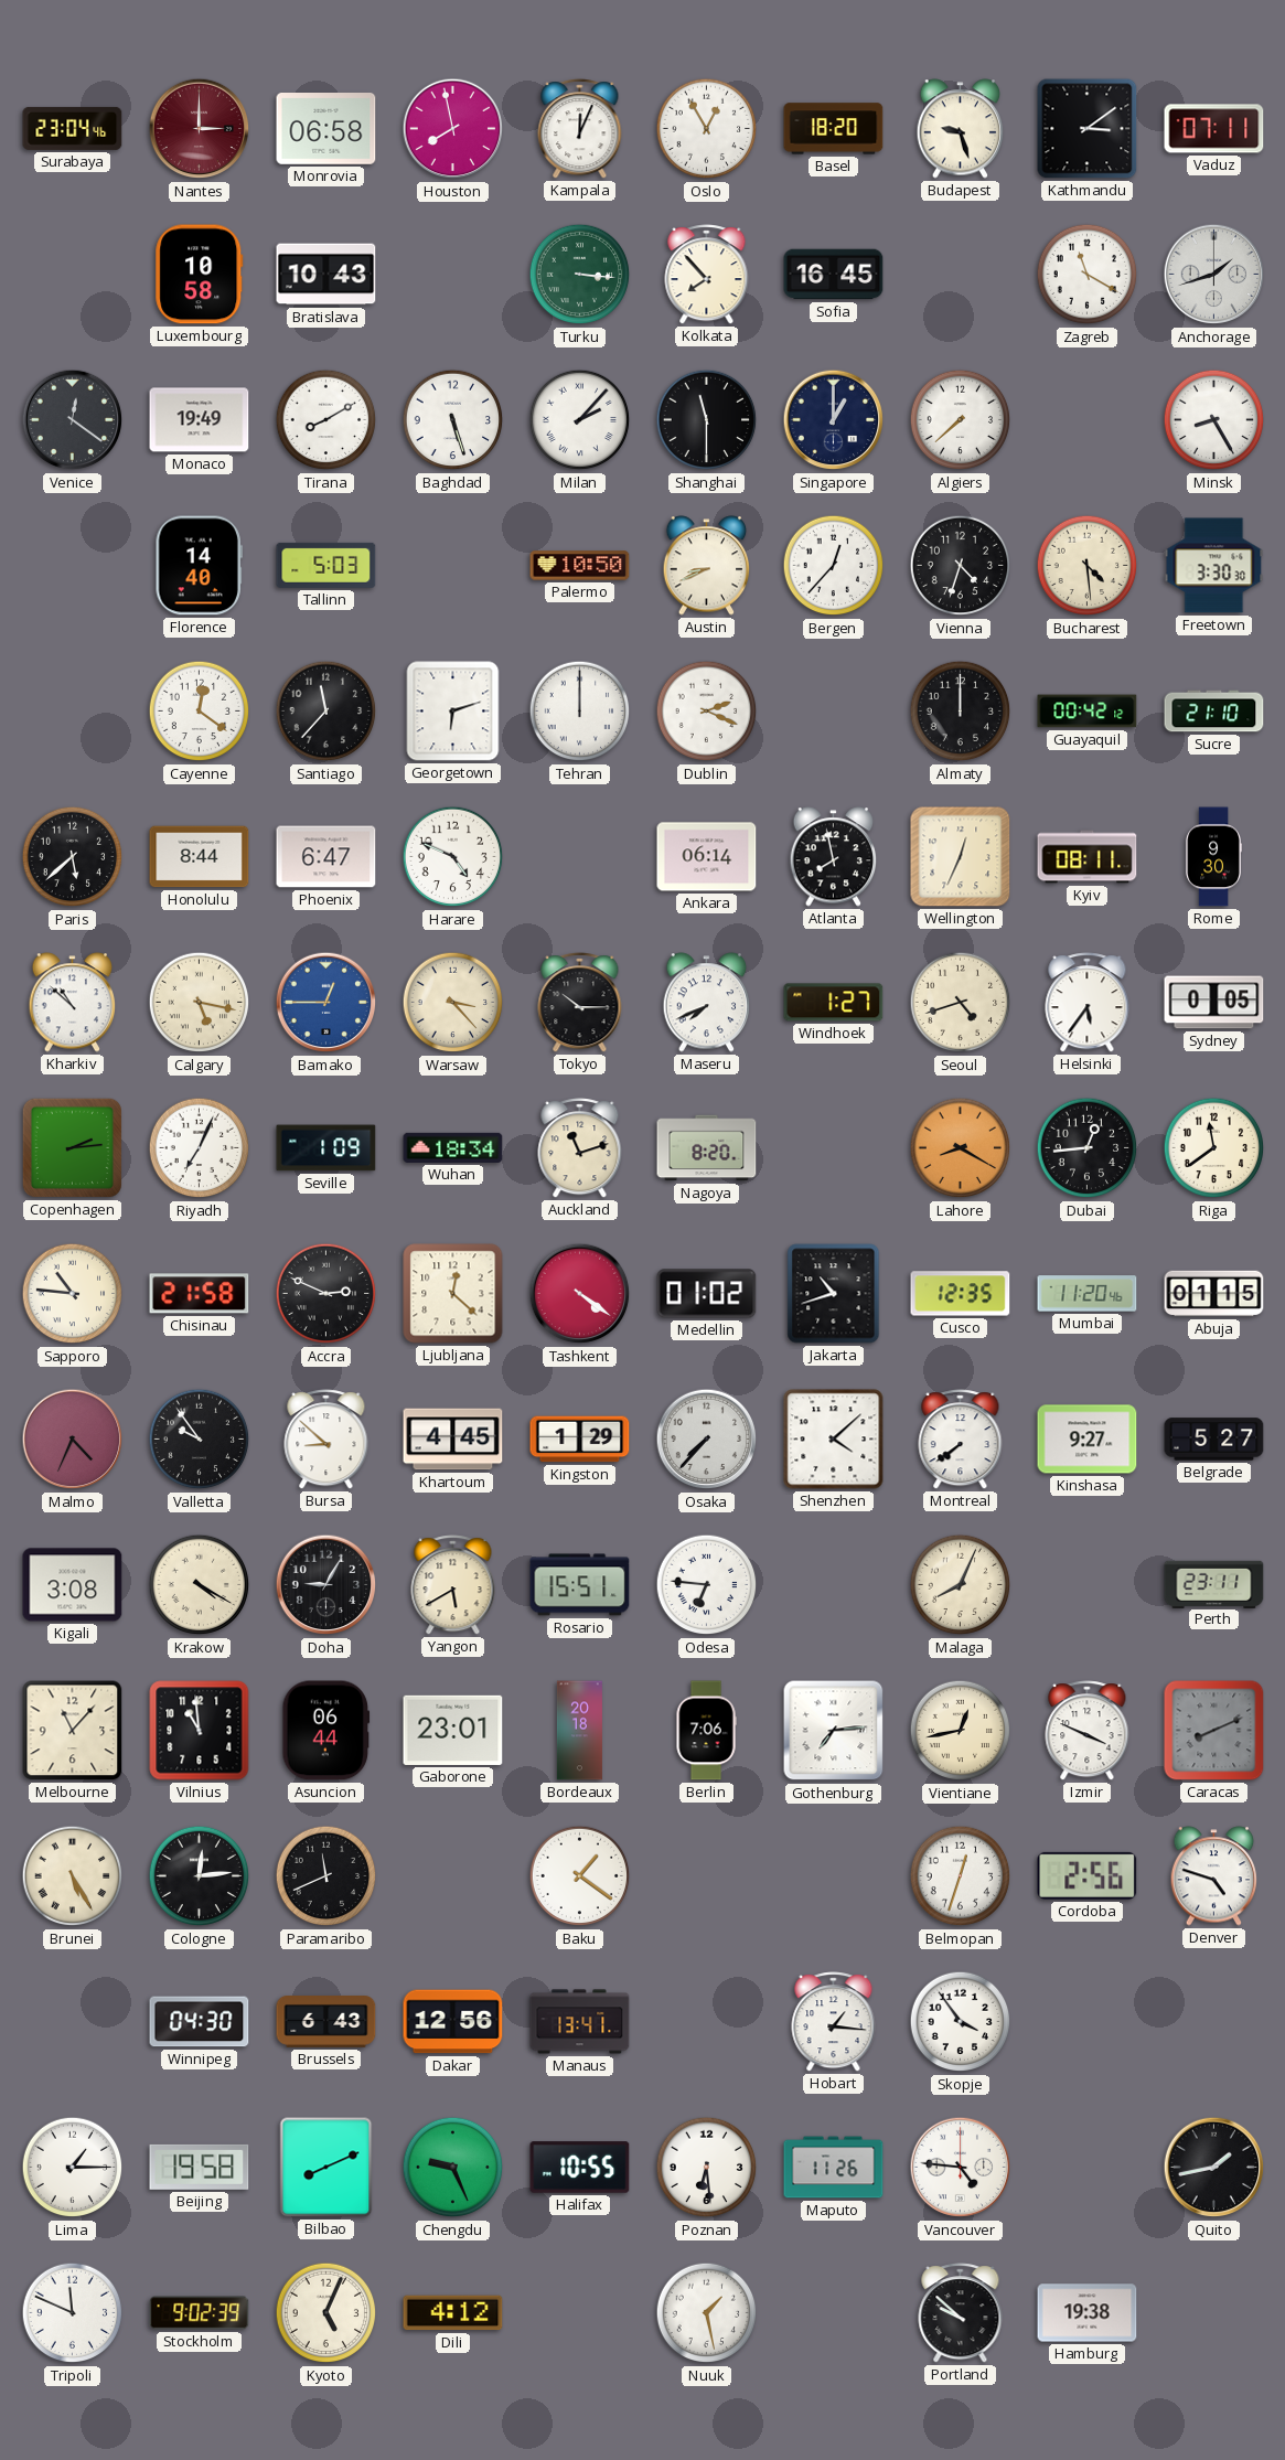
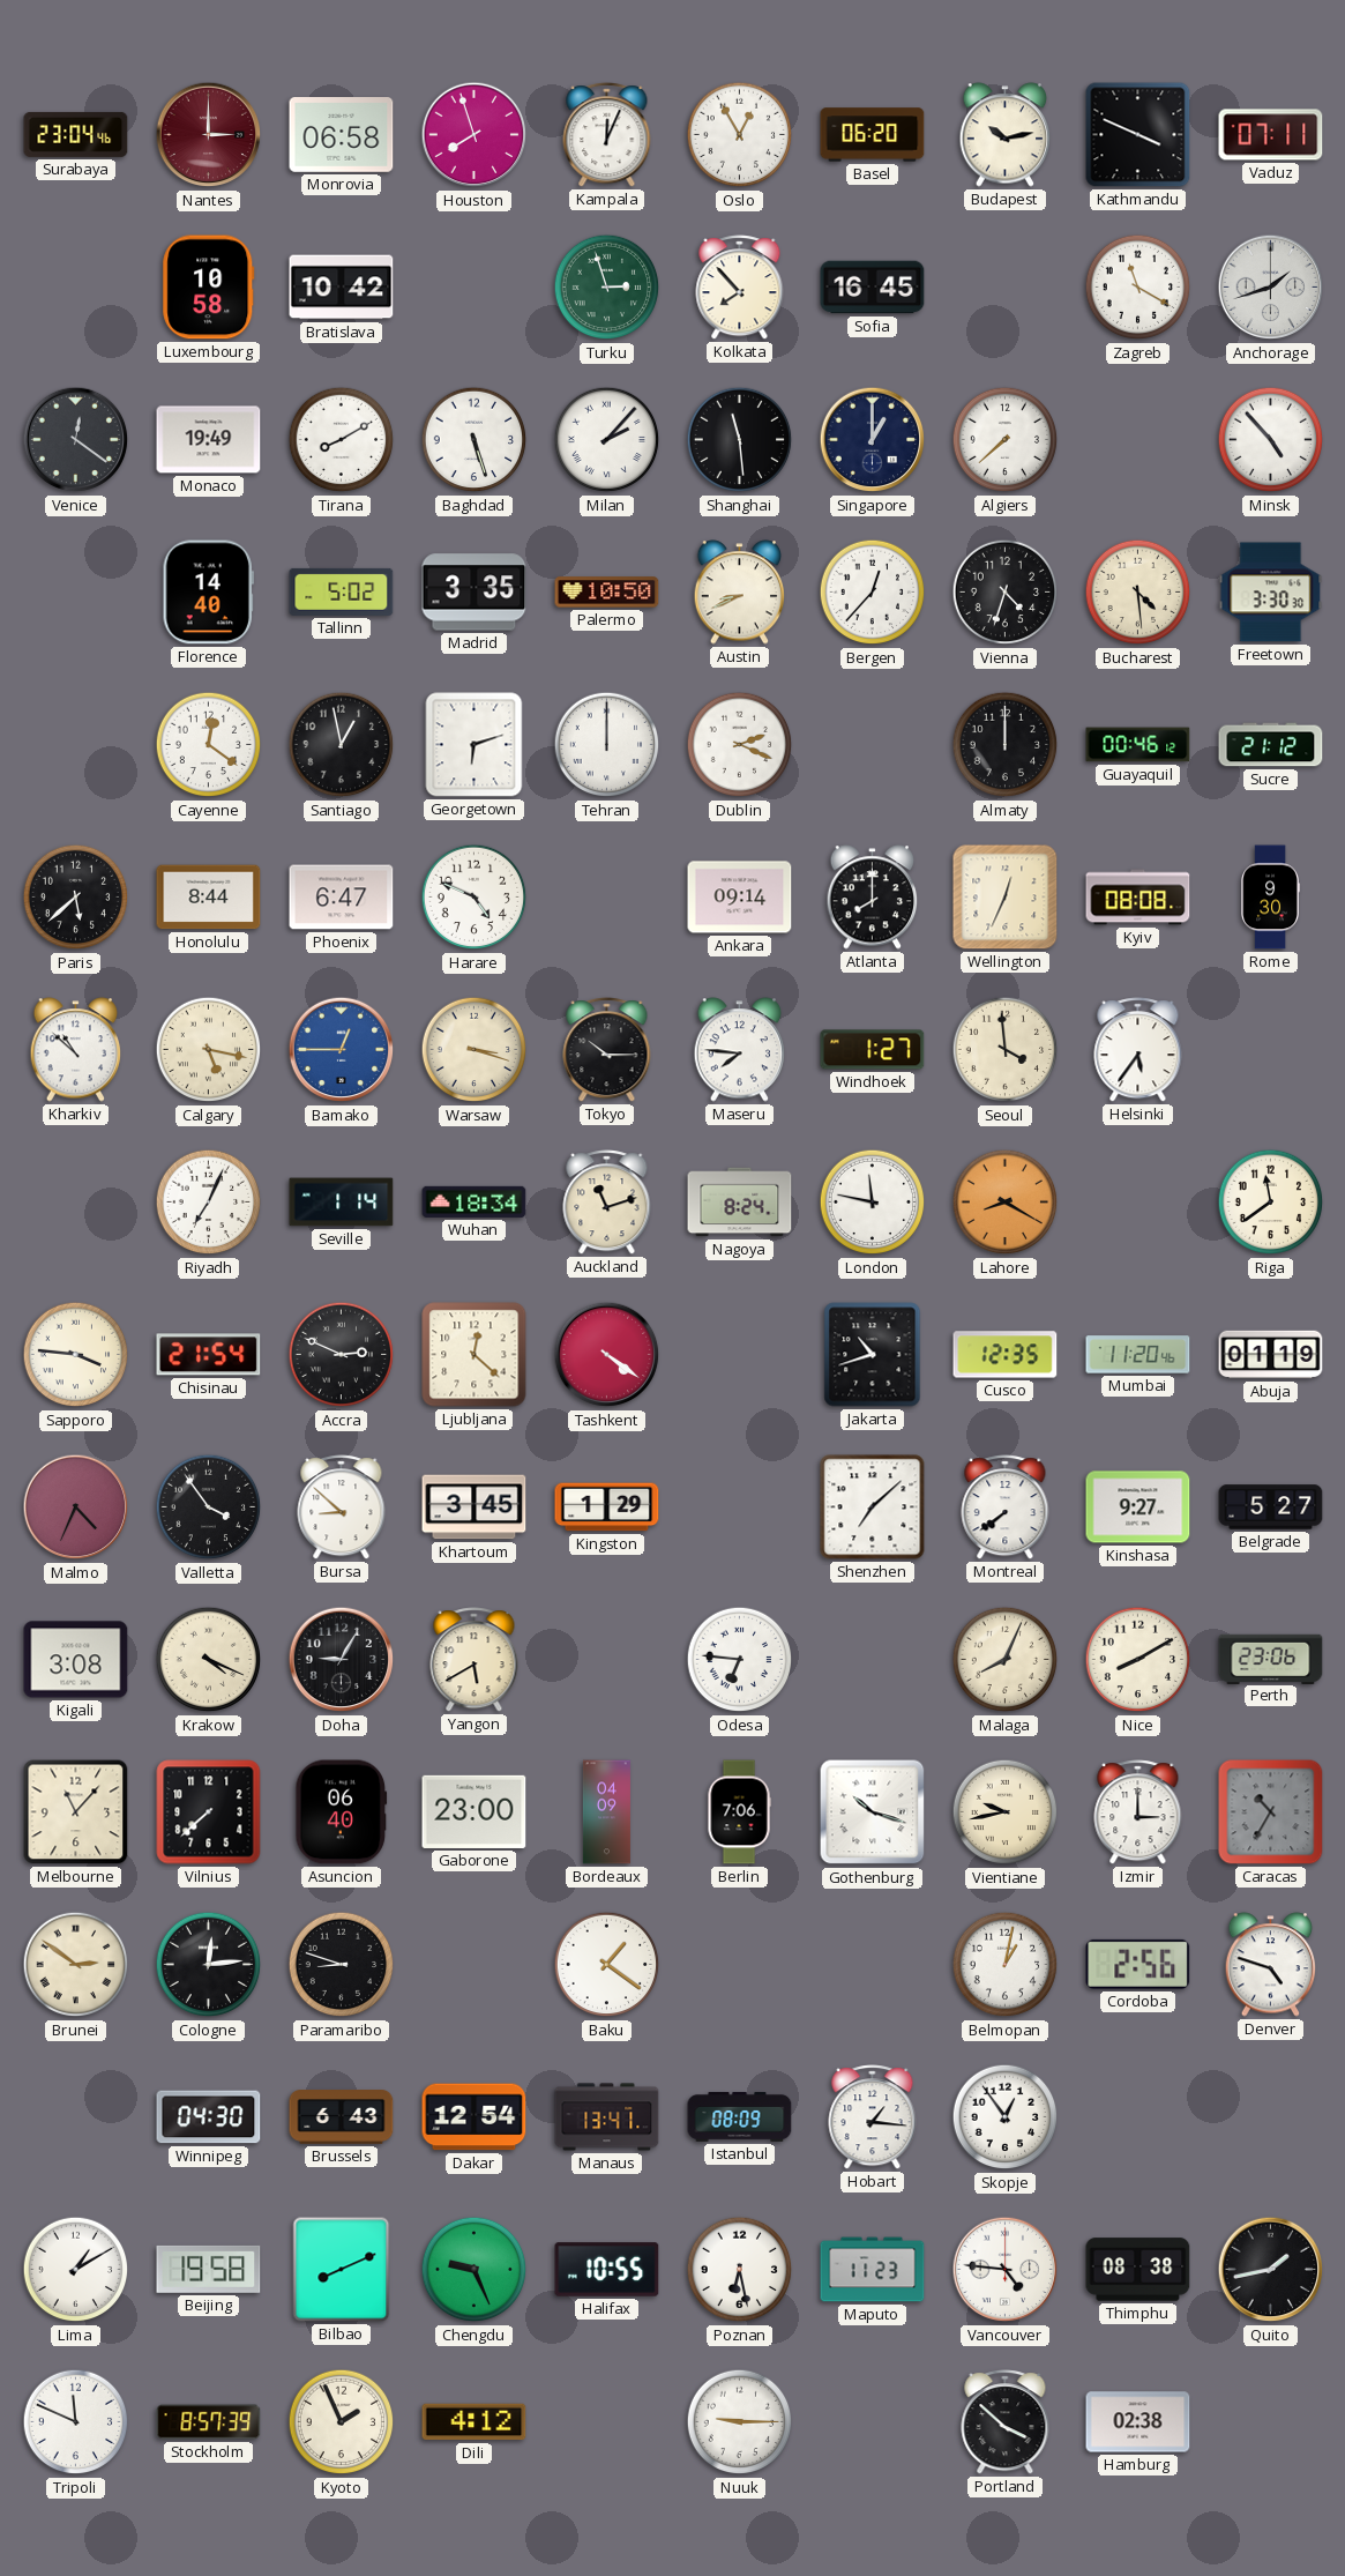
Houston: 7:58 -> 7:57
Basel: 18:20 -> 06:20
Budapest: 9:27 -> 10:13
Kathmandu: 3:09 -> 3:49
Bratislava: 10:43 -> 10:42
Turku: 3:16 -> 2:57
Shanghai: 11:30 -> 11:29
Minsk: 8:25 -> 4:53
Tallinn: 5:03 -> 5:02
Madrid: none -> 3:35
Santiago: 11:37 -> 12:58
Guayaquil: 00:42 -> 00:46
Sucre: 21:10 -> 21:12
Ankara: 06:14 -> 09:14
Atlanta: 7:58 -> 8:00
Kyiv: 08:11 -> 08:08
Warsaw: 3:23 -> 3:18
Maseru: 7:41 -> 7:46
Seoul: 4:42 -> 3:59
Sydney: 0:05 -> none
Copenhagen: 2:14 -> none
Seville: 1:09 -> 1:14
Nagoya: 8:20 -> 8:24
London: none -> 11:47
Dubai: 12:44 -> none
Sapporo: 10:46 -> 3:46
Chisinau: 21:58 -> 21:54
Medellin: 01:02 -> none
Abuja: 01:15 -> 01:19
Valletta: 9:54 -> 3:54
Khartoum: 4:45 -> 3:45
Osaka: 7:37 -> none
Shenzhen: 4:08 -> 7:08
Krakow: 4:20 -> 4:19
Rosario: 15:51 -> none
Nice: none -> 8:10
Perth: 23:11 -> 23:06
Vilnius: 10:59 -> 7:38
Asuncion: 06:44 -> 06:40
Gaborone: 23:01 -> 23:00
Bordeaux: 20:18 -> 04:09
Gothenburg: 7:14 -> 10:18
Vientiane: 12:43 -> 9:43
Izmir: 3:49 -> 3:00
Caracas: 8:11 -> 10:35
Brunei: 5:25 -> 2:51
Paramaribo: 11:41 -> 8:48
Belmopan: 12:33 -> 1:02
Dakar: 12:56 -> 12:54
Istanbul: none -> 08:09
Skopje: 3:54 -> 12:54
Lima: 1:15 -> 1:10
Poznan: 6:29 -> 6:28
Maputo: 11:26 -> 11:23
Thimphu: none -> 08:38
Stockholm: 9:02 -> 8:57
Kyoto: 5:04 -> 1:56
Nuuk: 1:28 -> 9:15
Portland: 9:52 -> 3:52
Hamburg: 19:38 -> 02:38
